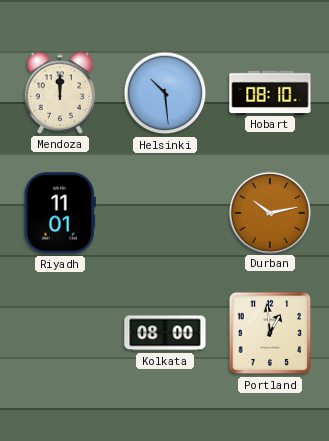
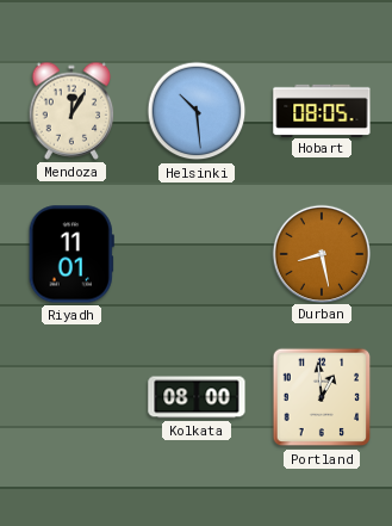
Mendoza: 12:00 -> 12:05
Hobart: 08:10 -> 08:05
Durban: 10:13 -> 8:28
